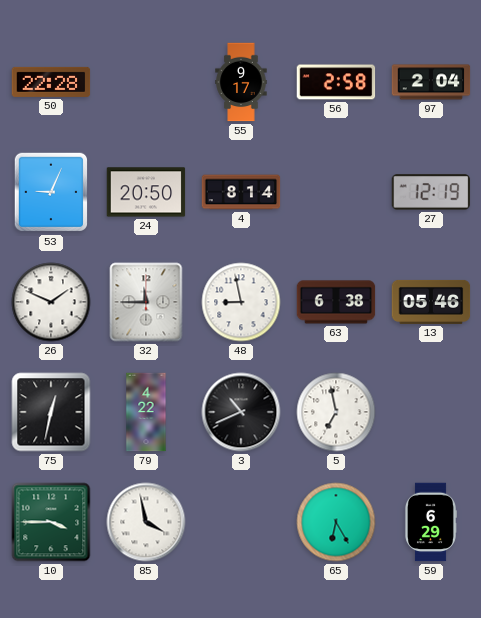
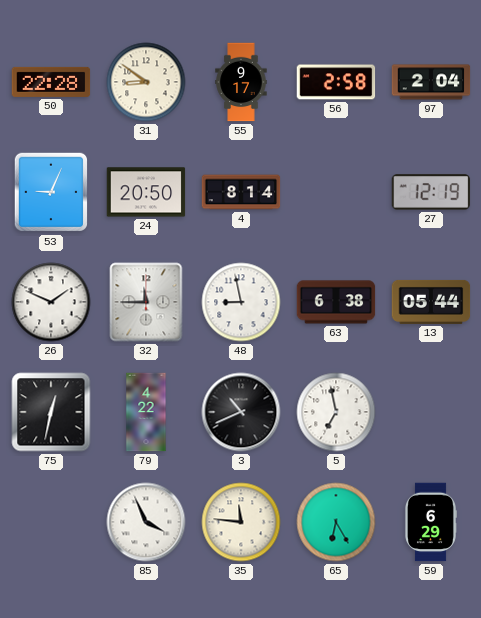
31: none -> 8:51
13: 05:46 -> 05:44
10: 3:45 -> none
85: 3:58 -> 3:56
35: none -> 11:46
